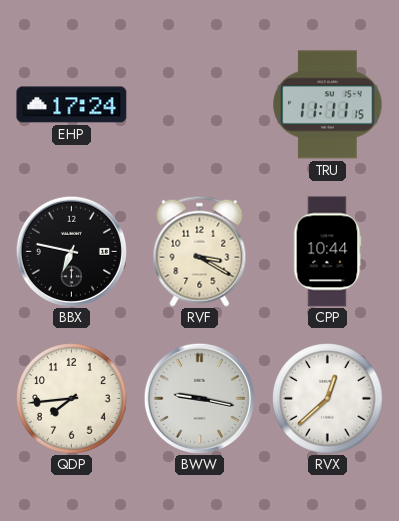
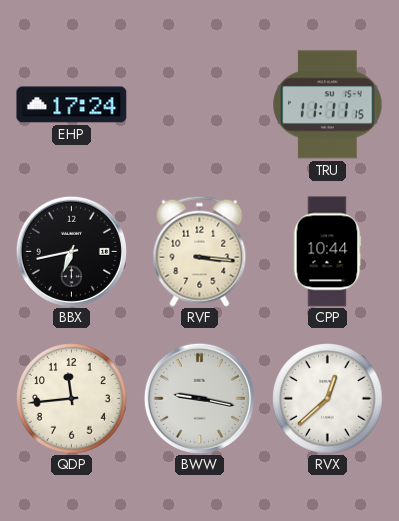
BBX: 6:47 -> 6:43
RVF: 3:20 -> 3:16
QDP: 7:44 -> 11:44
